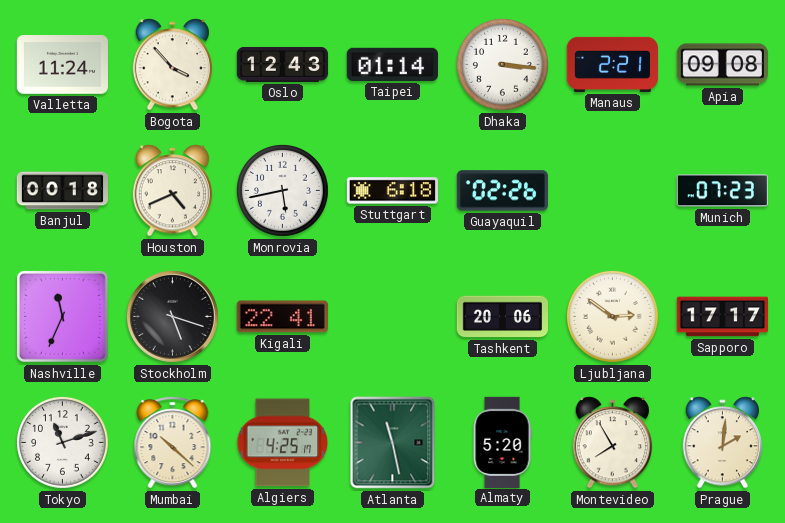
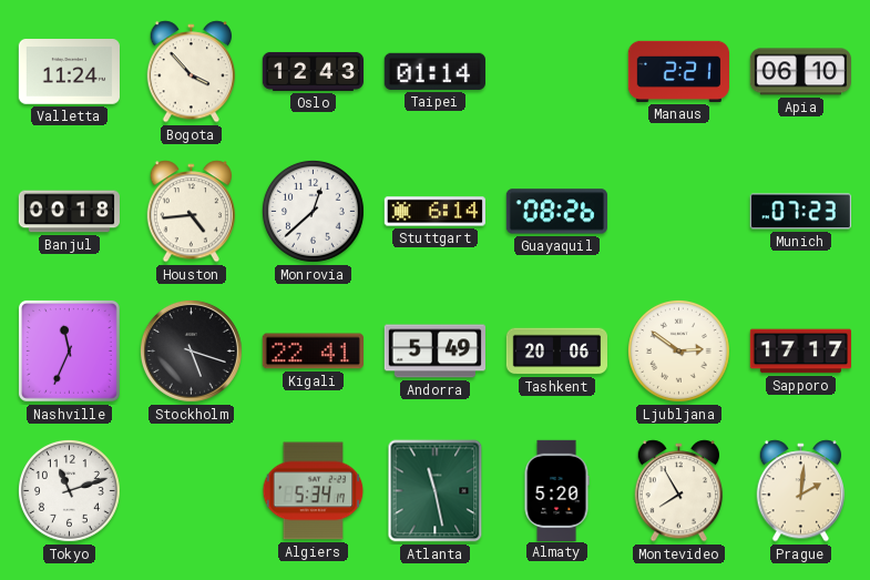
Dhaka: 3:16 -> none
Apia: 09:08 -> 06:10
Houston: 4:41 -> 4:44
Monrovia: 5:43 -> 12:38
Stuttgart: 6:18 -> 6:14
Guayaquil: 02:26 -> 08:26
Andorra: none -> 5:49
Mumbai: 10:22 -> none
Algiers: 4:25 -> 5:34
